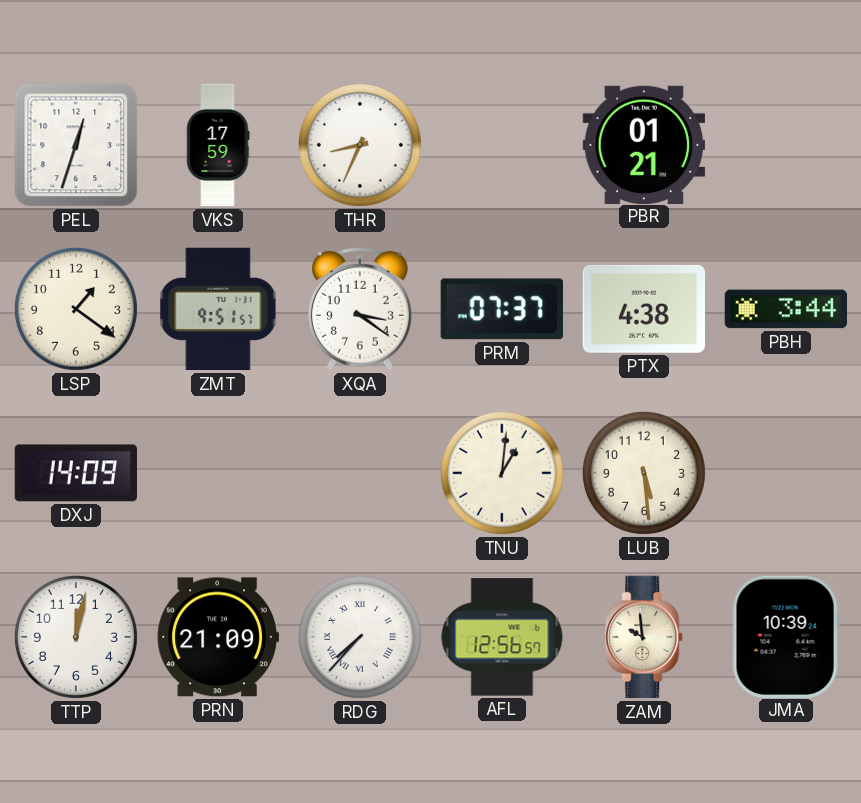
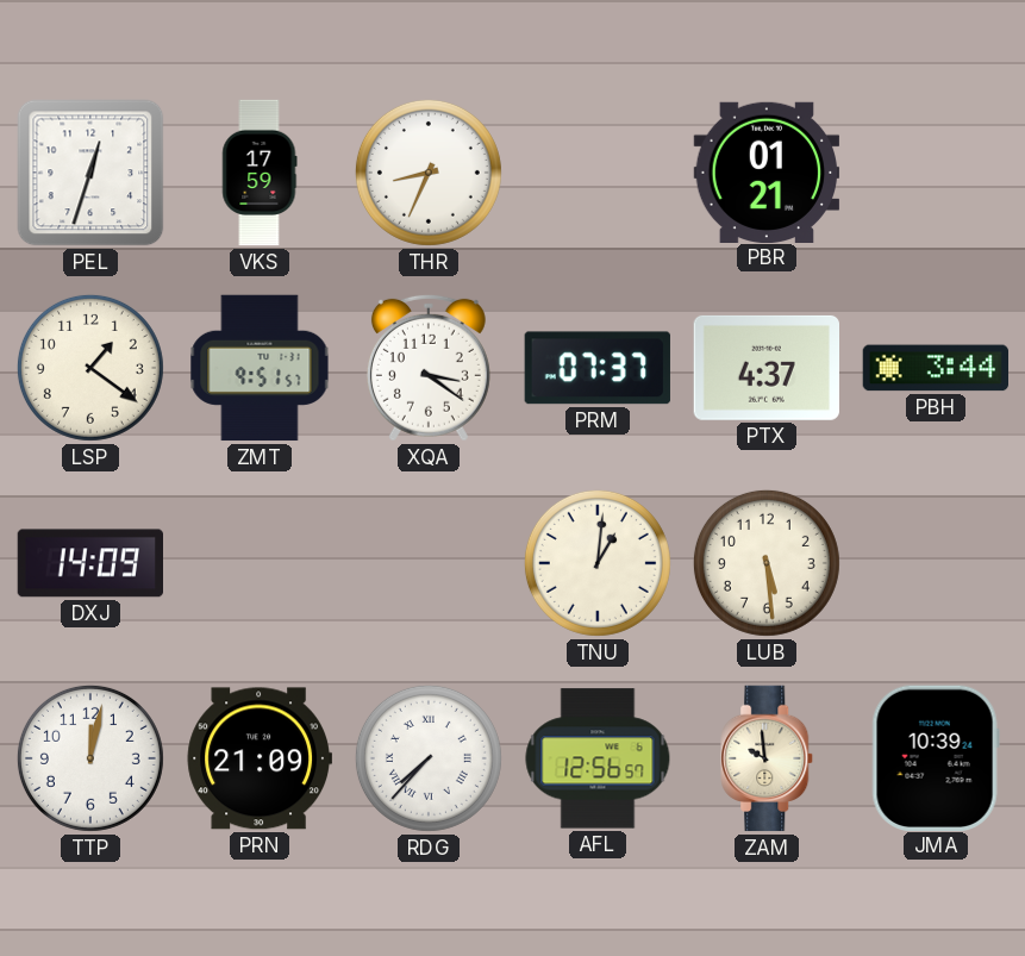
PTX: 4:38 -> 4:37
